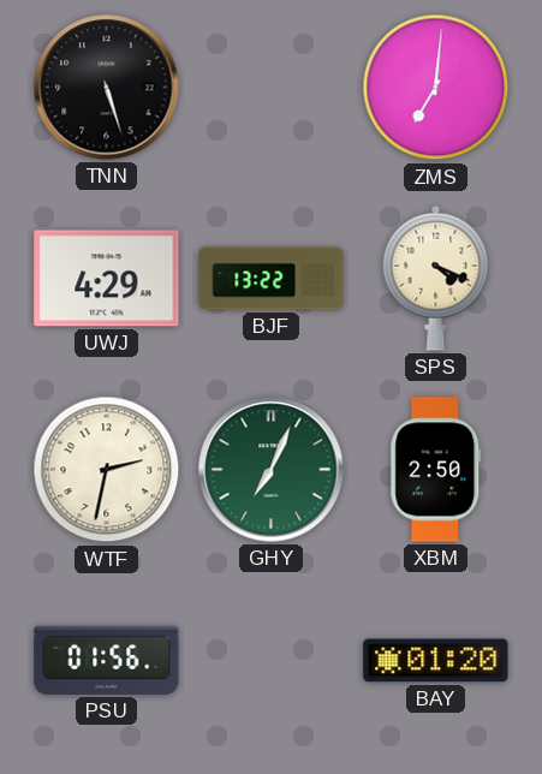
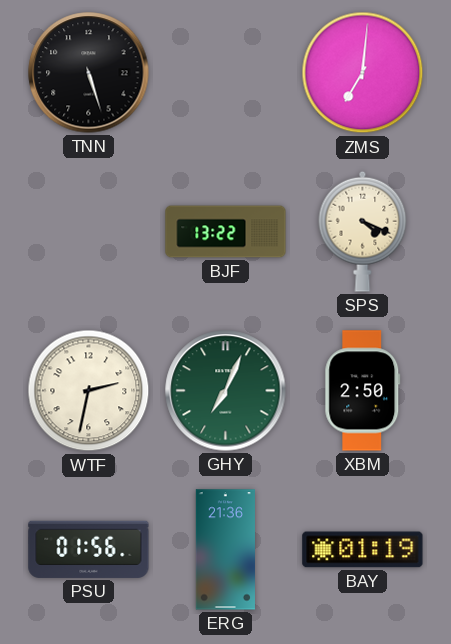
UWJ: 4:29 -> none
ERG: none -> 21:36
BAY: 01:20 -> 01:19
